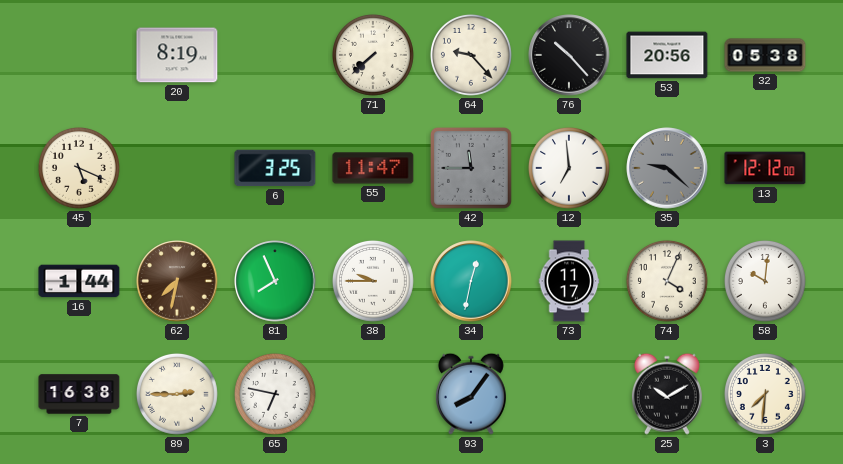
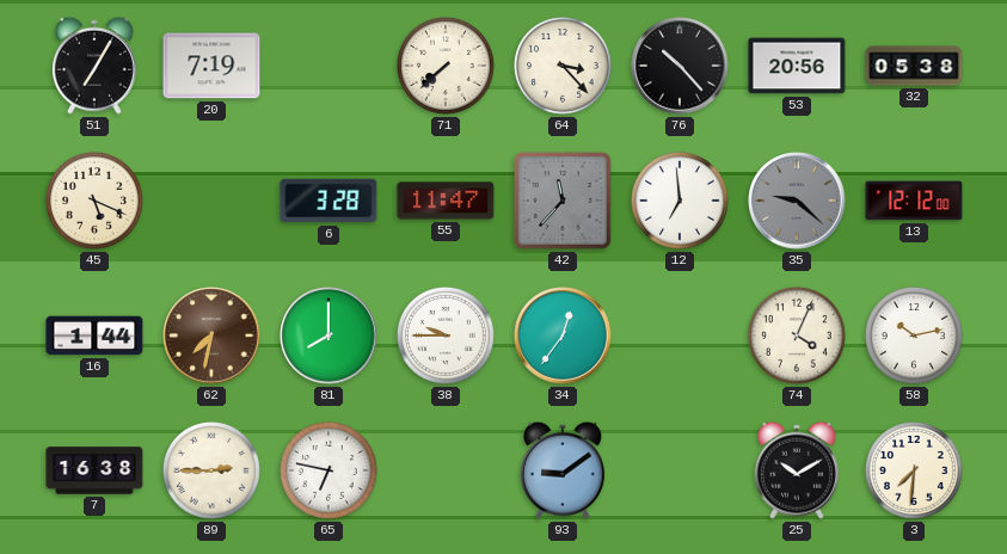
51: none -> 7:05
20: 8:19 -> 7:19
64: 9:23 -> 3:23
6: 3:25 -> 3:28
42: 11:45 -> 11:37
81: 7:56 -> 8:00
34: 12:32 -> 12:36
73: 11:17 -> none
58: 10:01 -> 10:13
93: 8:06 -> 9:09
